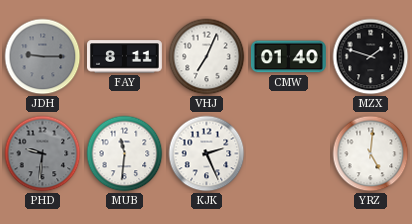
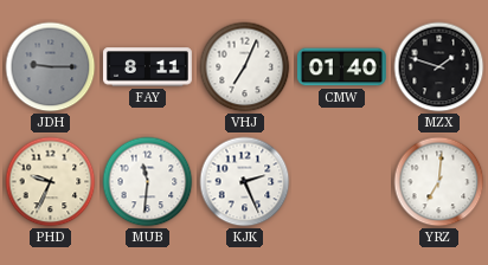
PHD: 9:31 -> 9:34
PHD dial: grey -> cream
YRZ: 5:01 -> 7:01
